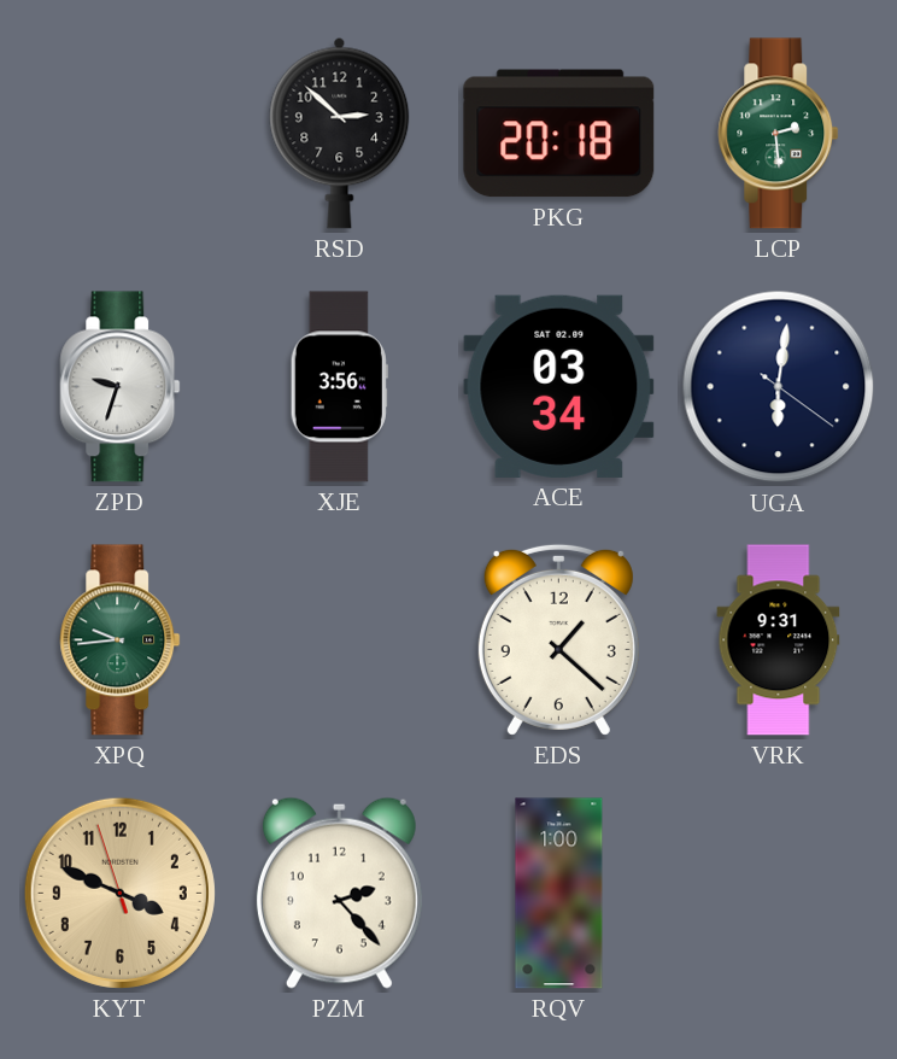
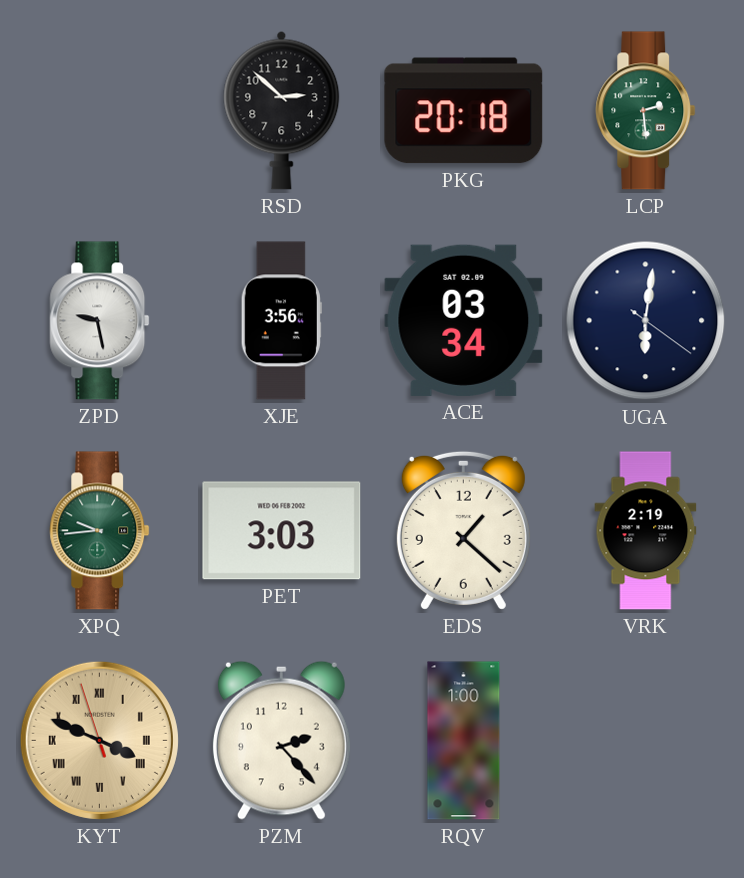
ZPD: 9:33 -> 9:28
PET: none -> 3:03
VRK: 9:31 -> 2:19
KYT numerals: Arabic -> Roman
